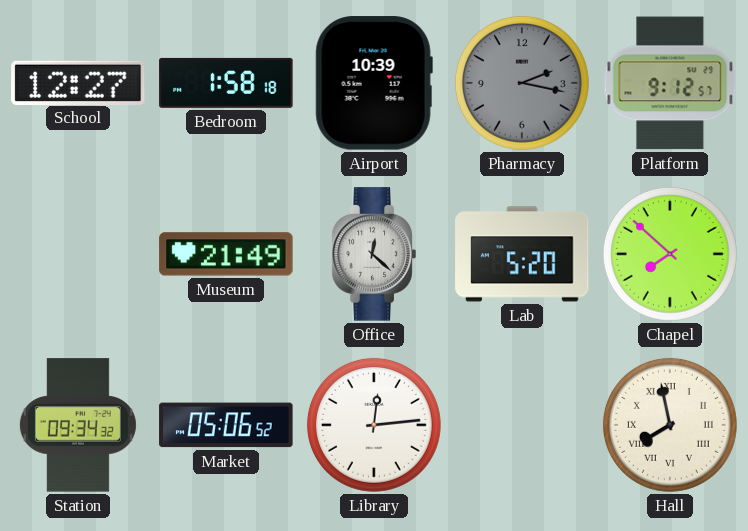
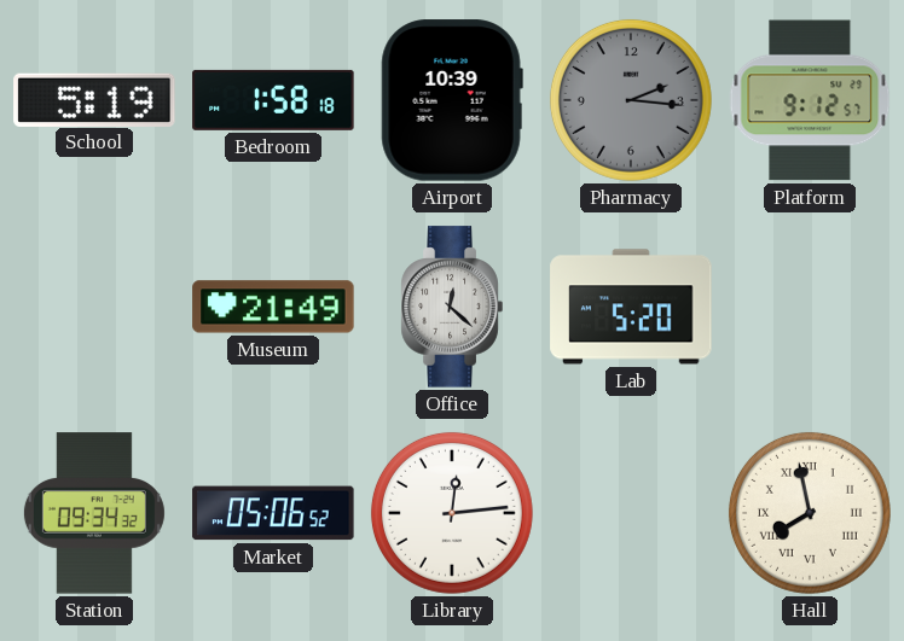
School: 12:27 -> 5:19
Pharmacy: 2:17 -> 2:16
Chapel: 7:52 -> none
